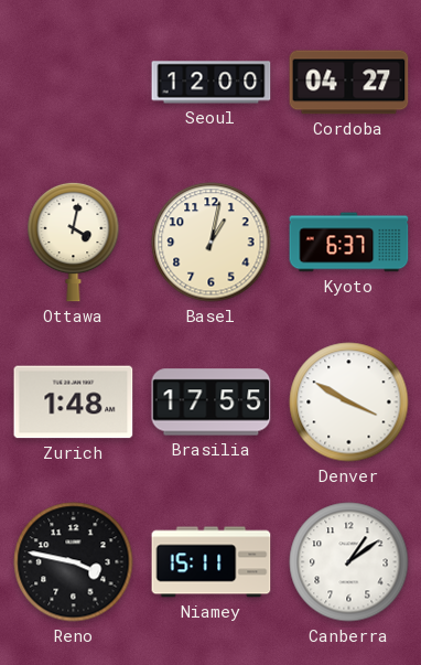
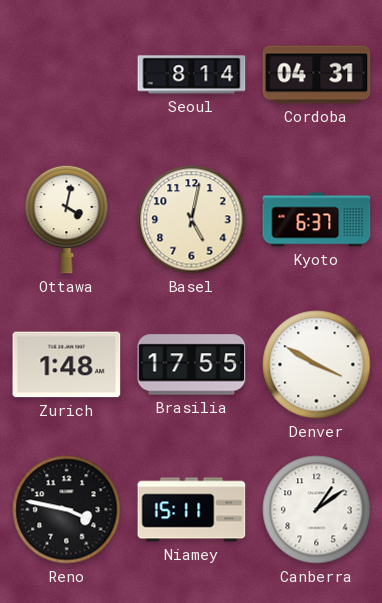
Seoul: 12:00 -> 8:14
Cordoba: 04:27 -> 04:31
Basel: 1:02 -> 5:02
